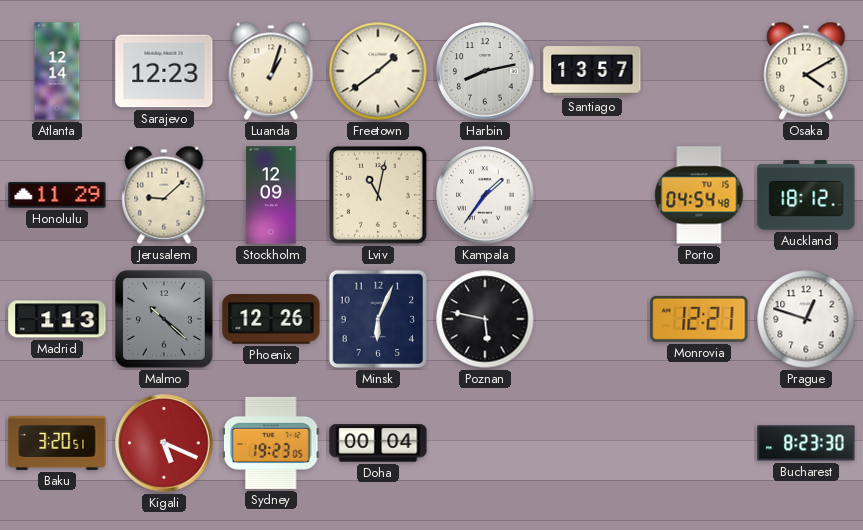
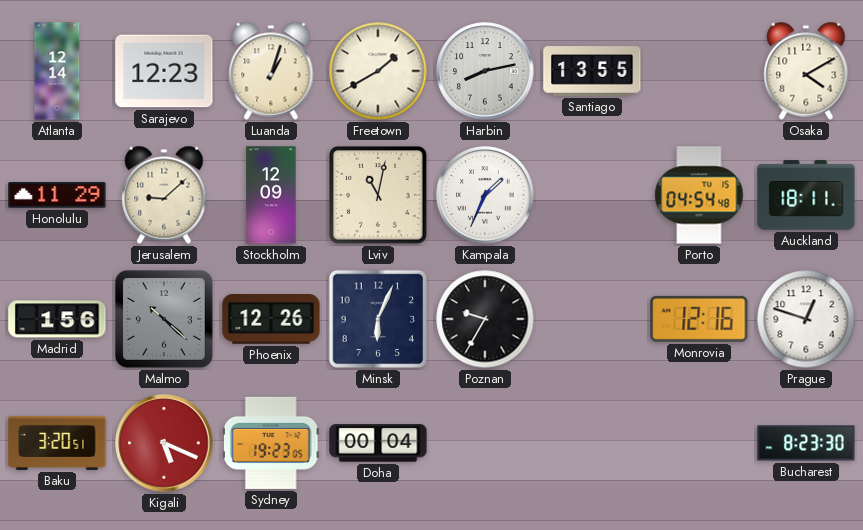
Freetown: 1:39 -> 1:40
Santiago: 13:57 -> 13:55
Kampala: 1:36 -> 1:34
Auckland: 18:12 -> 18:11
Madrid: 1:13 -> 1:56
Poznan: 5:47 -> 9:35
Monrovia: 12:21 -> 12:16
